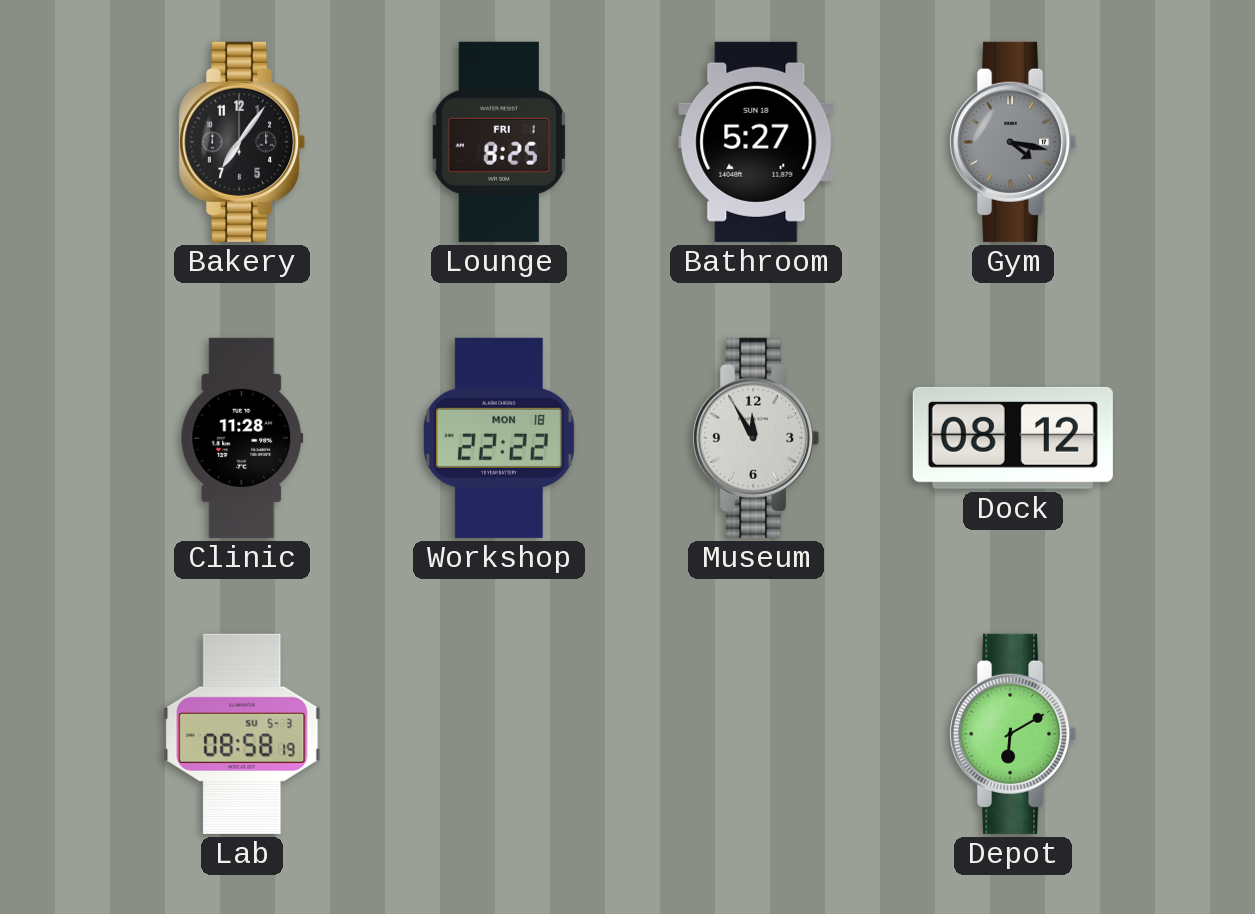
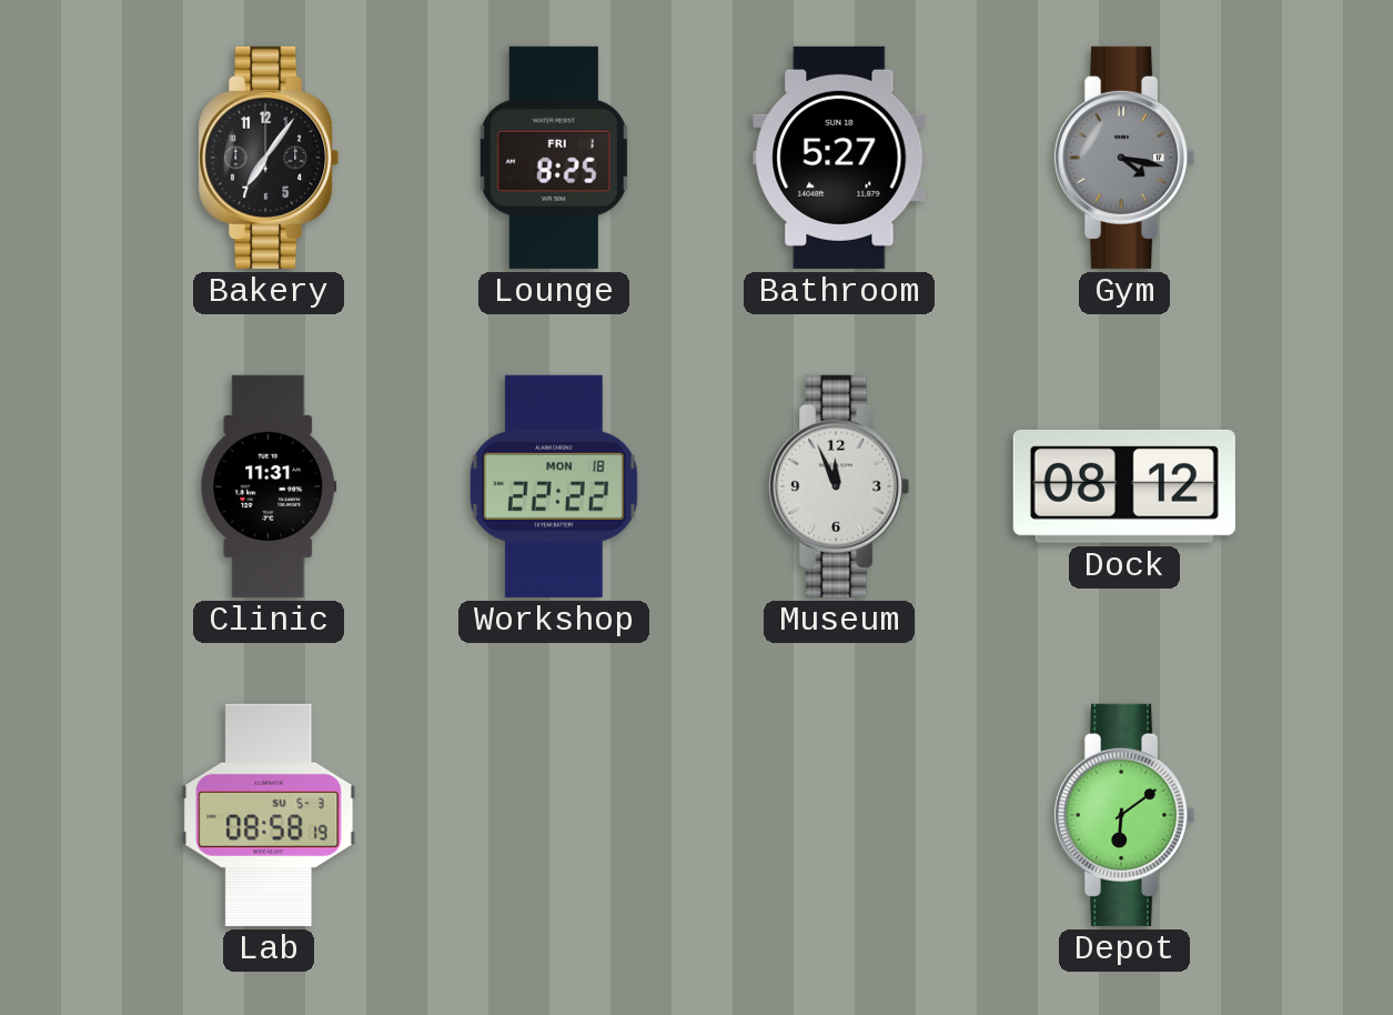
Clinic: 11:28 -> 11:31
Museum: 11:55 -> 11:56
Depot: 6:10 -> 6:09
